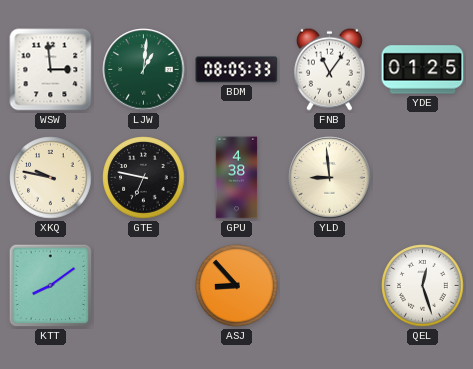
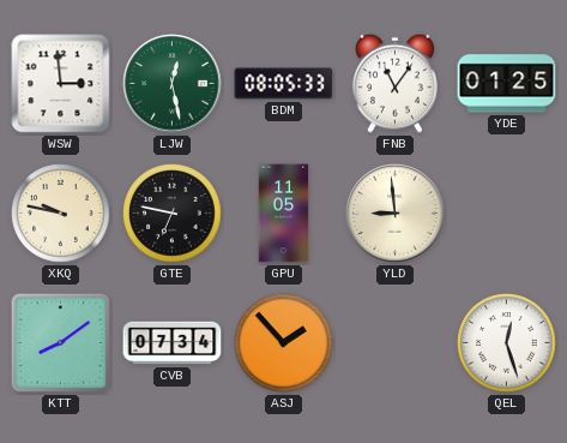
LJW: 1:01 -> 12:28
GPU: 4:38 -> 11:05
CVB: none -> 07:34
ASJ: 8:53 -> 1:53
